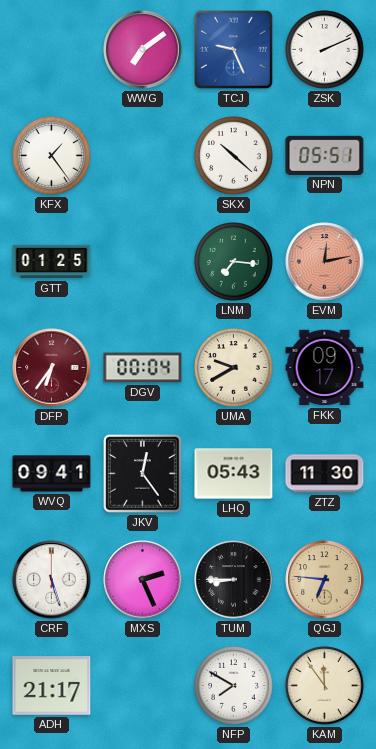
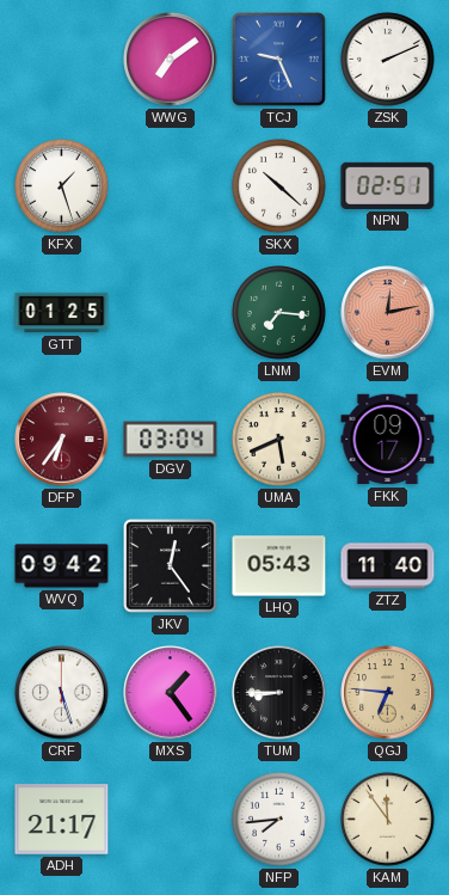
KFX: 1:24 -> 1:27
NPN: 05:51 -> 02:51
DGV: 00:04 -> 03:04
UMA: 9:40 -> 5:41
WVQ: 09:41 -> 09:42
ZTZ: 11:30 -> 11:40
MXS: 2:26 -> 1:24
NFP: 7:50 -> 7:44
